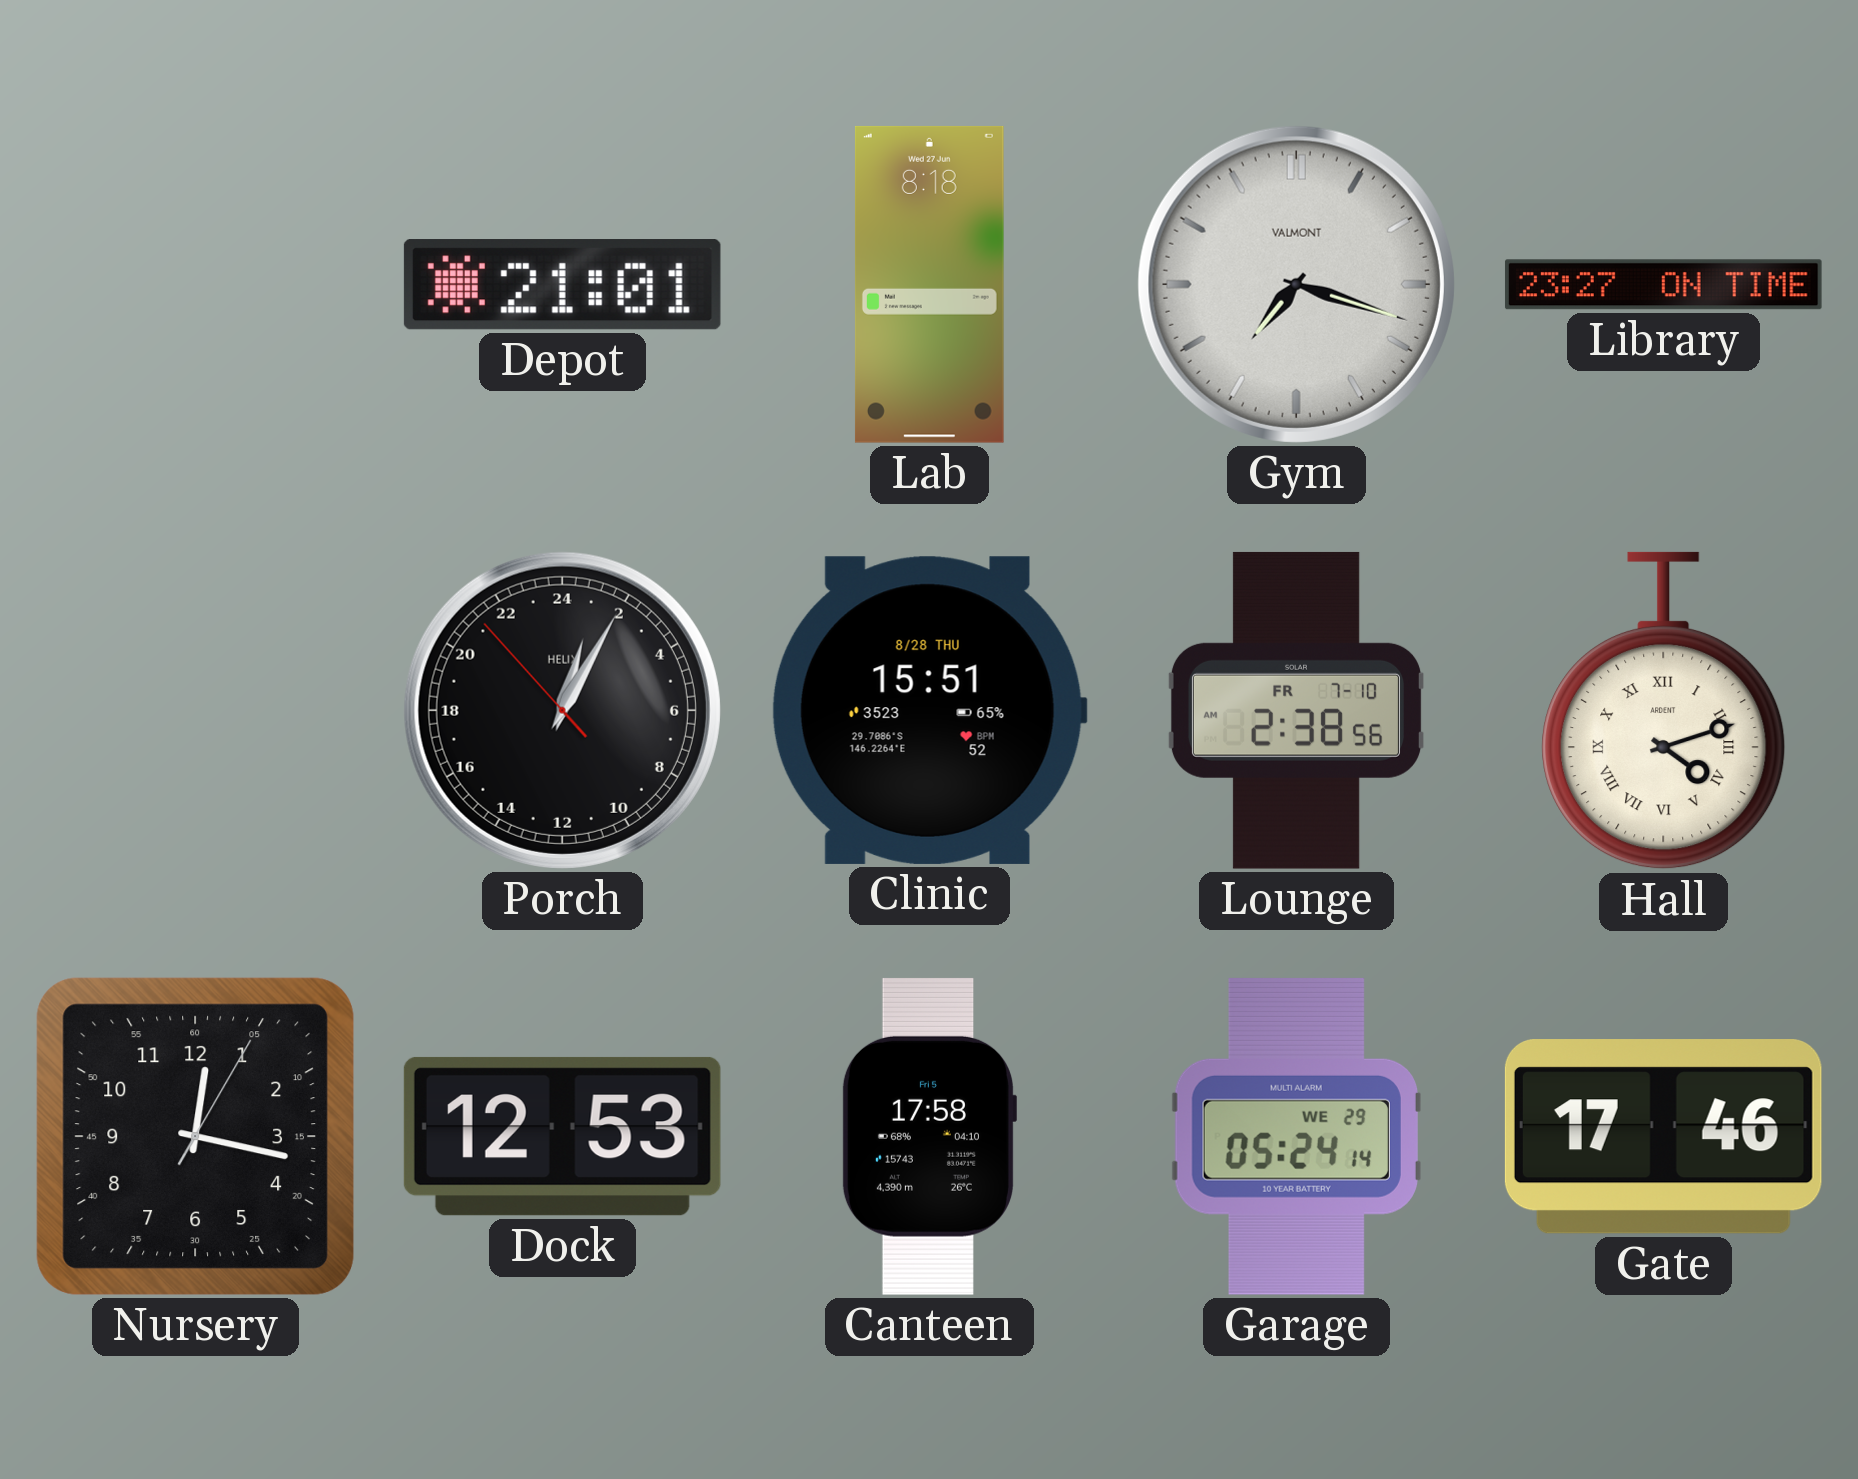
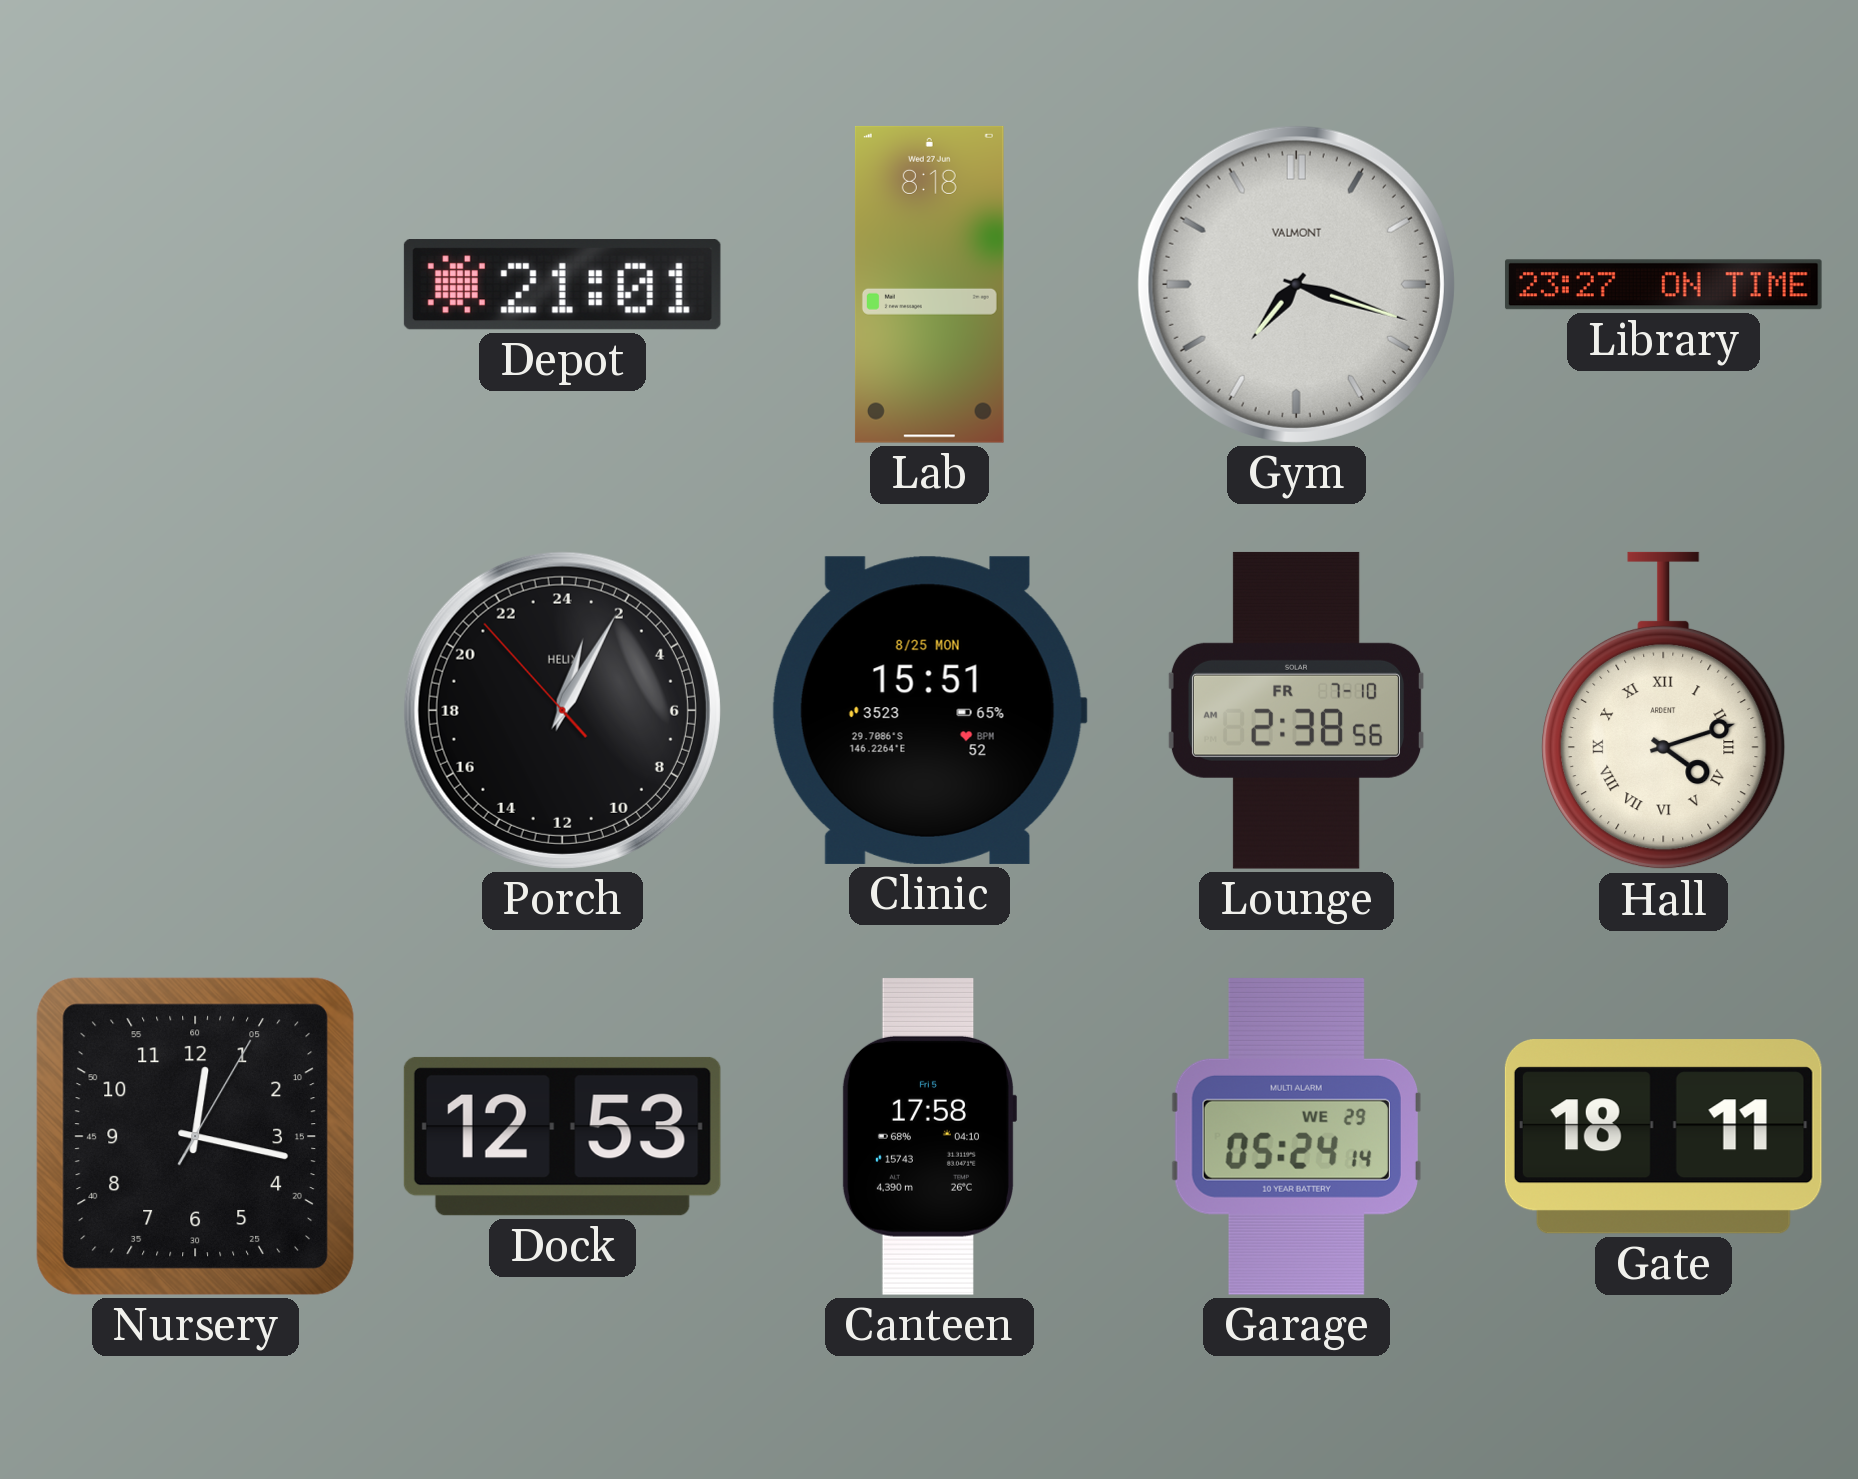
Clinic date: 8/28 THU -> 8/25 MON
Gate: 17:46 -> 18:11
